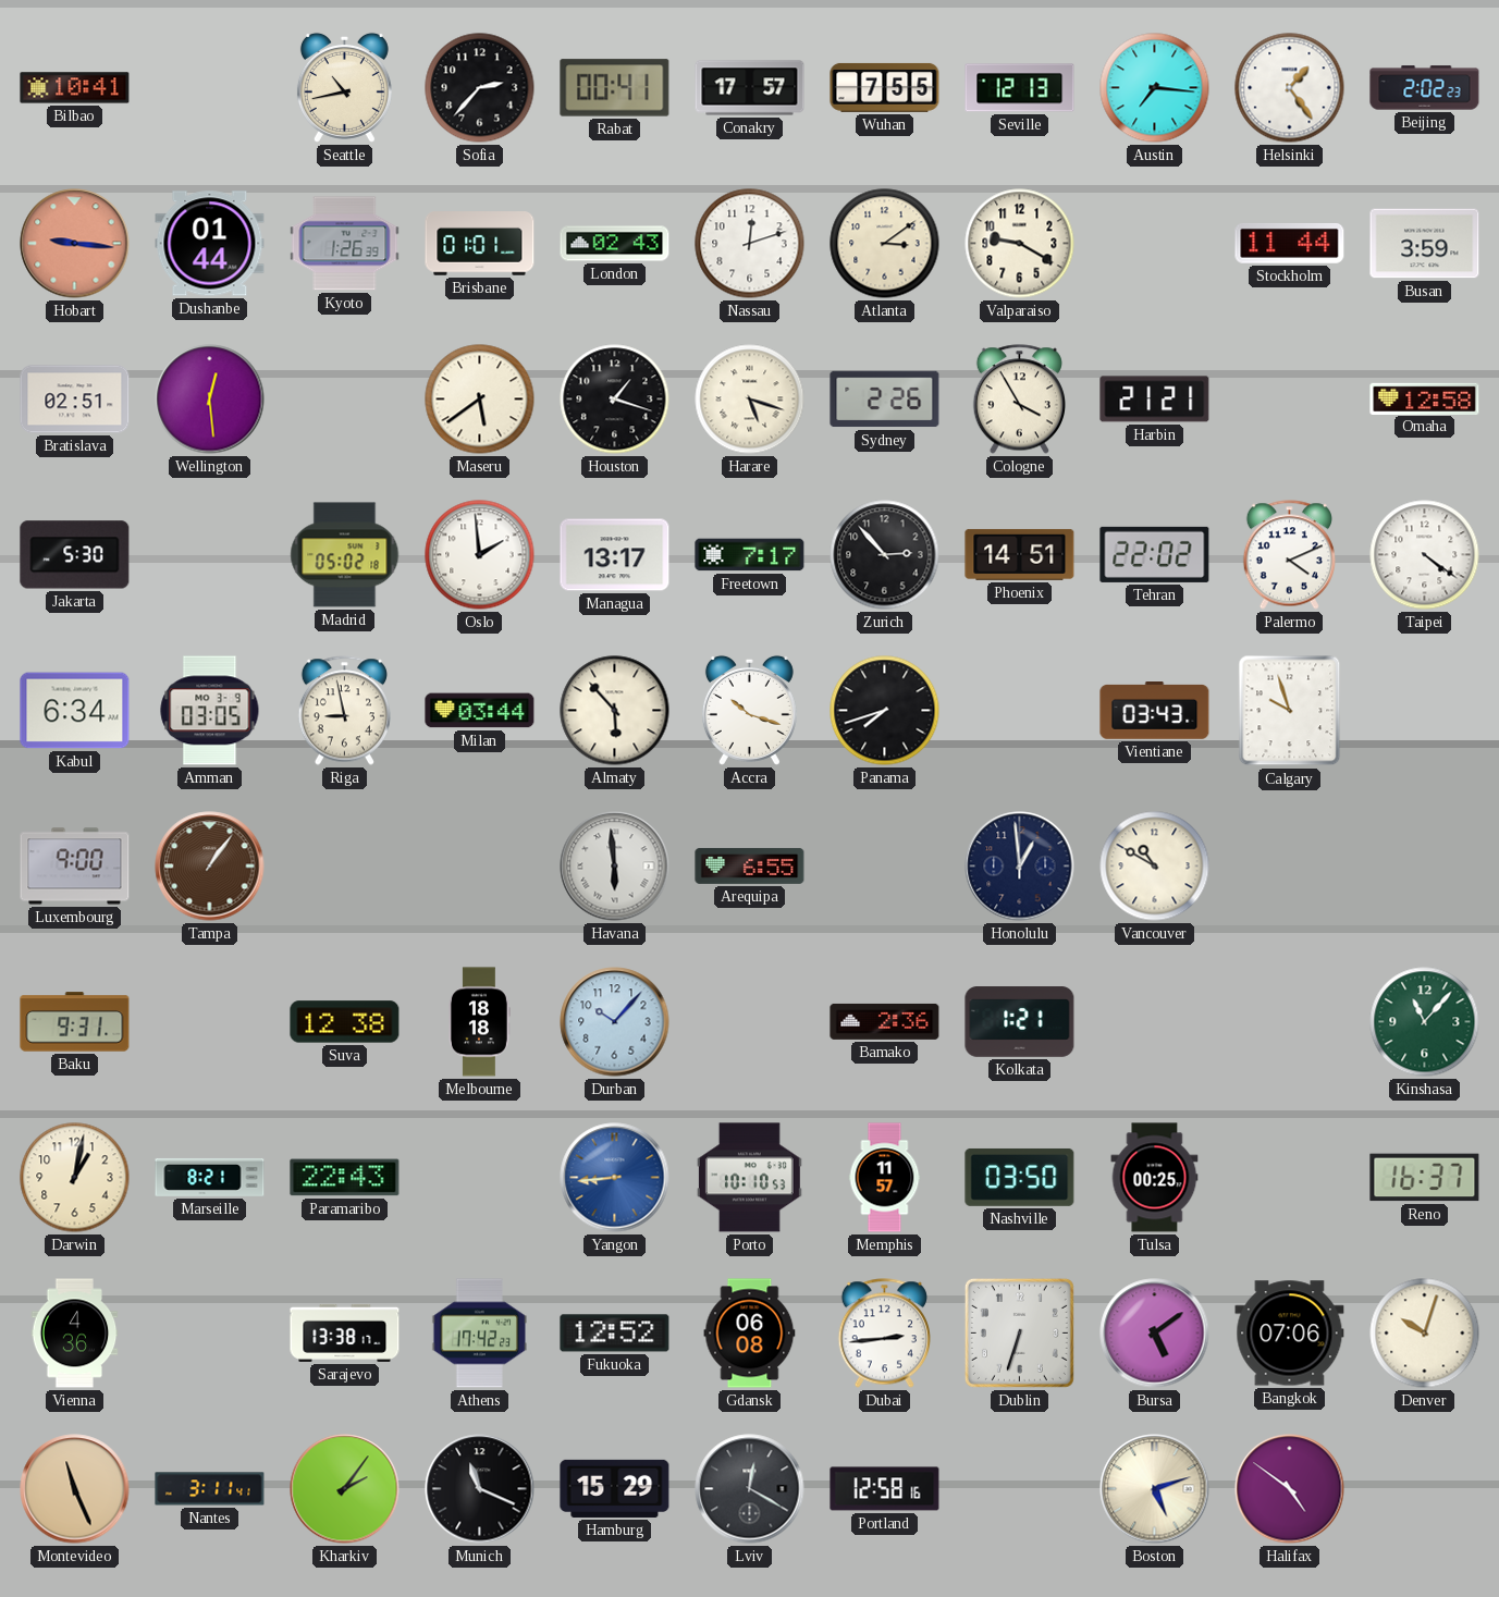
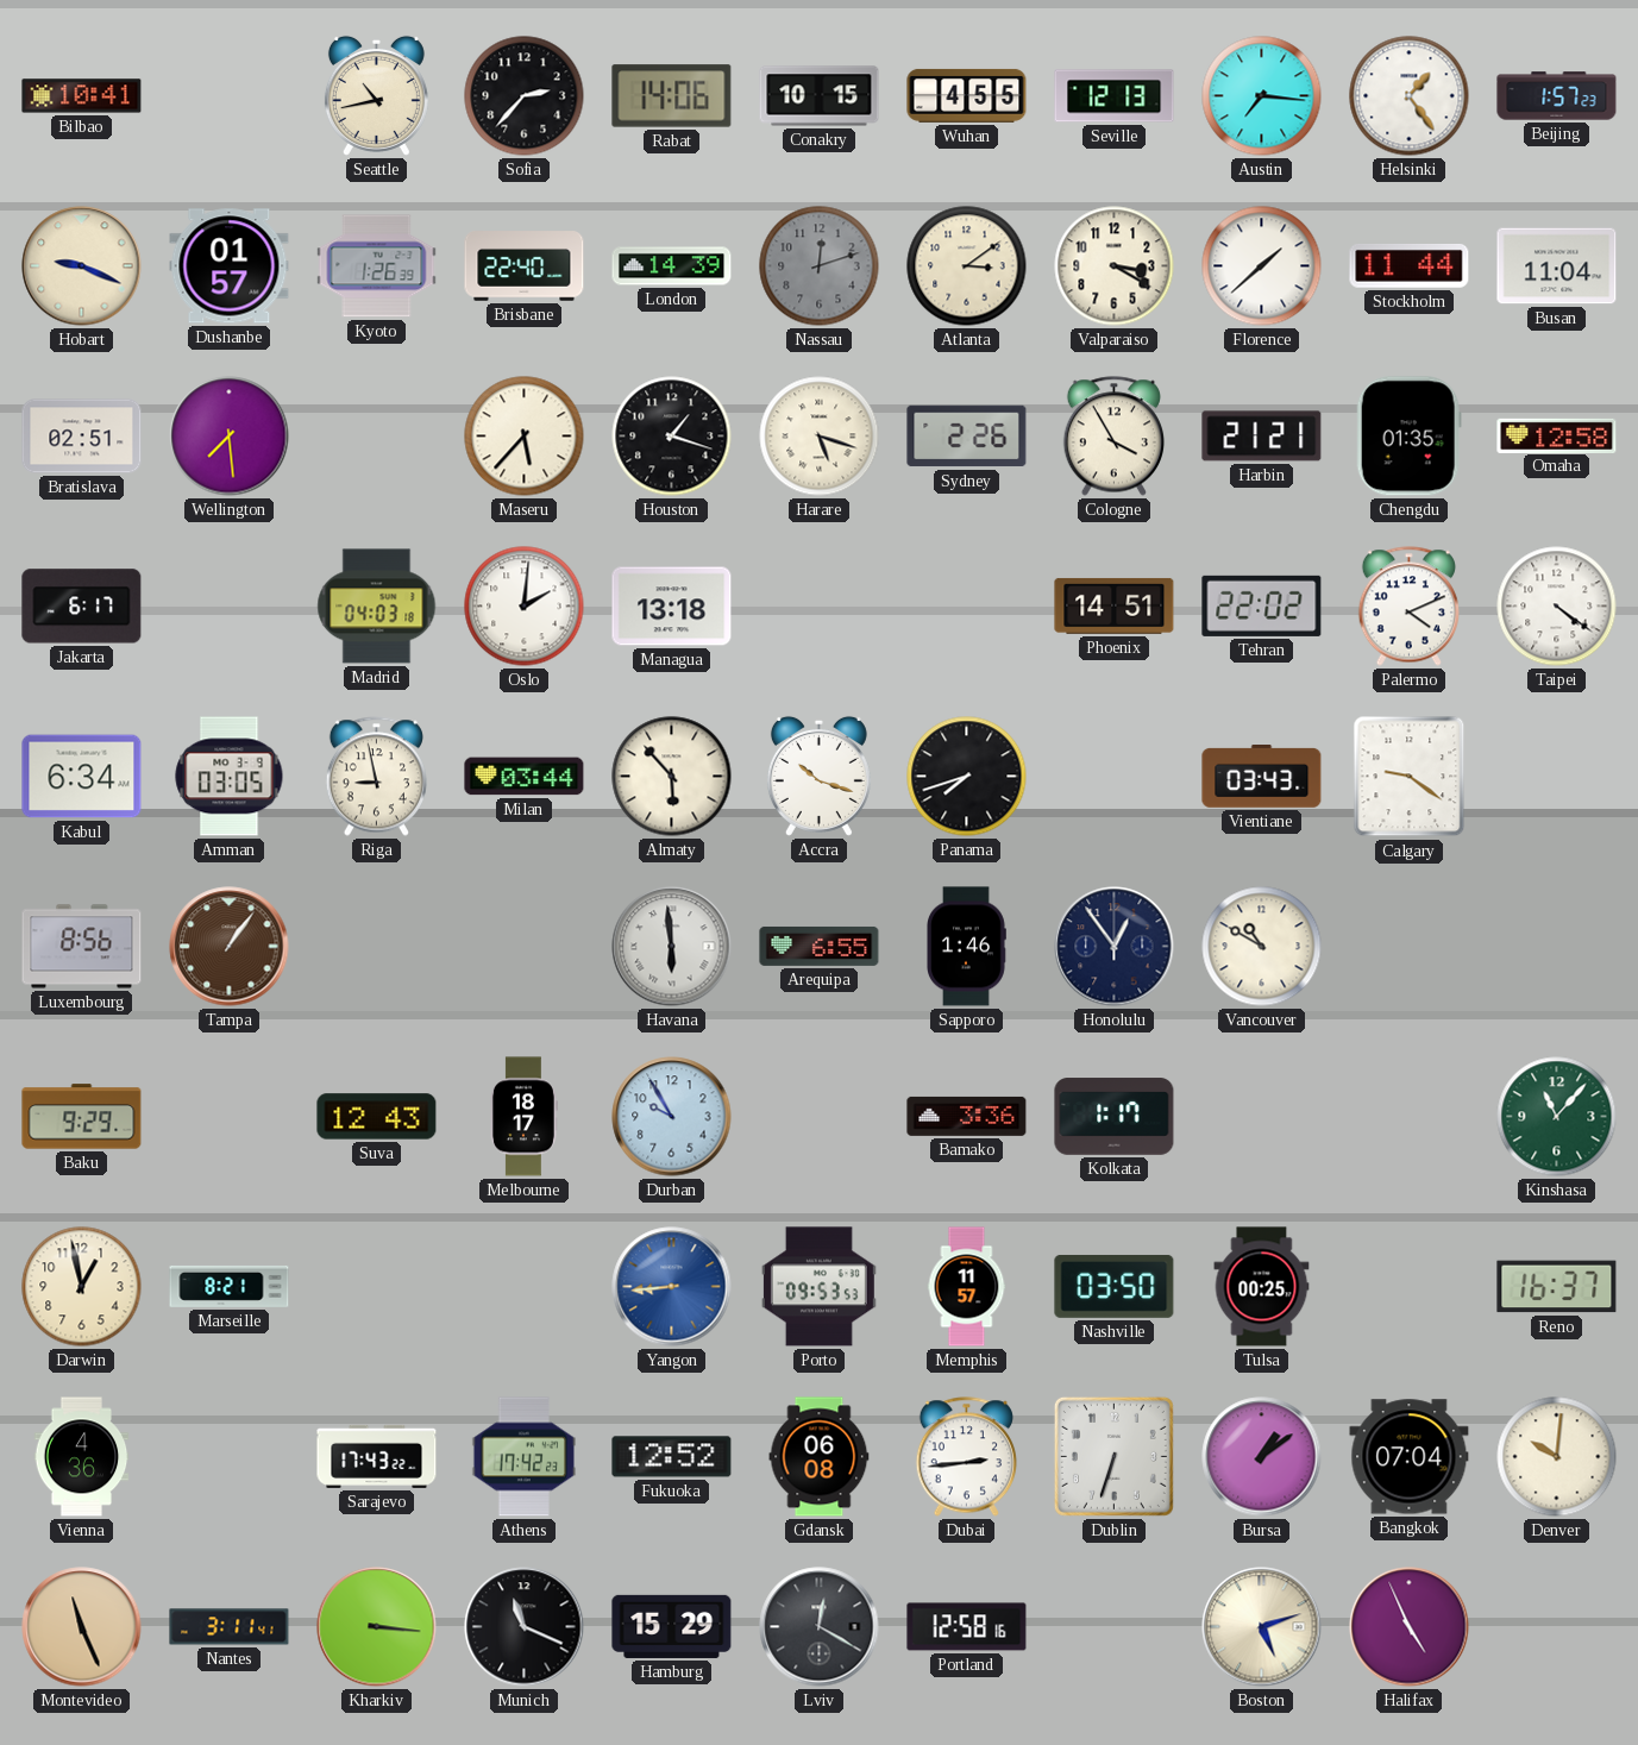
Rabat: 00:41 -> 14:06
Conakry: 17:57 -> 10:15
Wuhan: 7:55 -> 4:55
Beijing: 2:02 -> 1:57
Hobart: 9:16 -> 9:19
Hobart dial: salmon -> cream
Dushanbe: 01:44 -> 01:57
Brisbane: 01:01 -> 22:40
London: 02:43 -> 14:39
Nassau dial: white -> grey
Valparaiso: 9:20 -> 3:20
Florence: none -> 1:38
Busan: 3:59 -> 11:04
Wellington: 12:29 -> 7:29
Maseru: 5:39 -> 5:37
Chengdu: none -> 01:35
Jakarta: 5:30 -> 6:17
Madrid: 05:02 -> 04:03
Oslo: 1:59 -> 2:01
Managua: 13:17 -> 13:18
Freetown: 7:17 -> none
Zurich: 2:53 -> none
Calgary: 9:57 -> 9:21
Luxembourg: 9:00 -> 8:56
Sapporo: none -> 1:46
Honolulu: 12:59 -> 12:54
Baku: 9:31 -> 9:29
Suva: 12:38 -> 12:43
Melbourne: 18:18 -> 18:17
Durban: 10:07 -> 9:55
Bamako: 2:36 -> 3:36
Kolkata: 1:21 -> 1:17
Darwin: 1:02 -> 12:58
Paramaribo: 22:43 -> none
Porto: 10:10 -> 09:53
Sarajevo: 13:38 -> 17:43
Bursa: 5:09 -> 1:09
Bangkok: 07:06 -> 07:04
Denver: 10:03 -> 10:01
Kharkiv: 2:06 -> 3:16
Halifax: 4:51 -> 4:56
